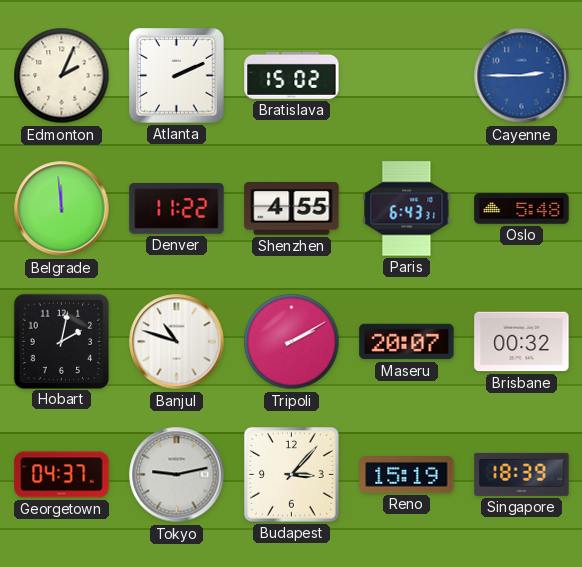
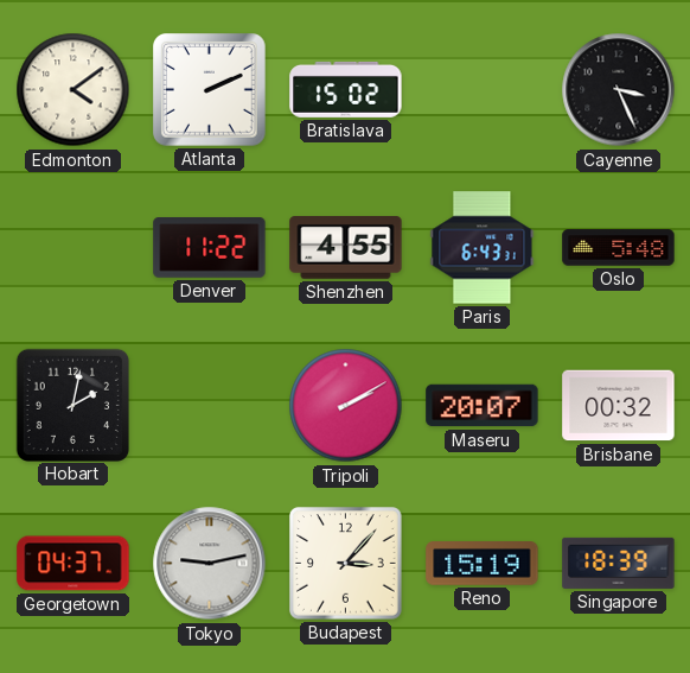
Edmonton: 2:04 -> 4:09
Cayenne: 2:45 -> 3:26
Cayenne dial: blue -> black
Belgrade: 11:59 -> none
Banjul: 10:48 -> none
